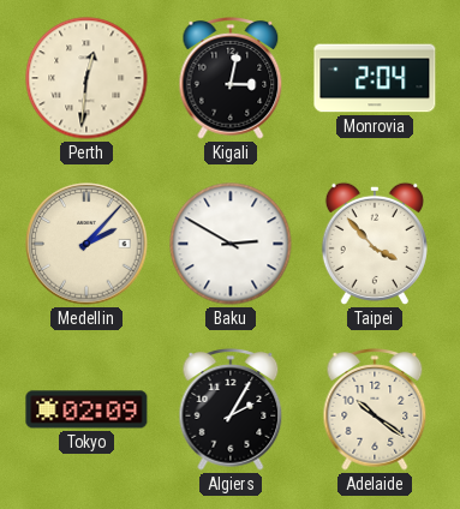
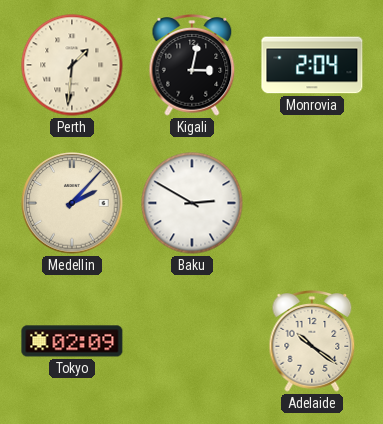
Perth: 12:31 -> 1:31
Taipei: 3:53 -> none
Algiers: 2:05 -> none
